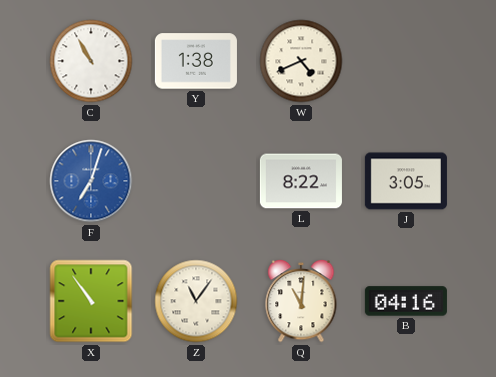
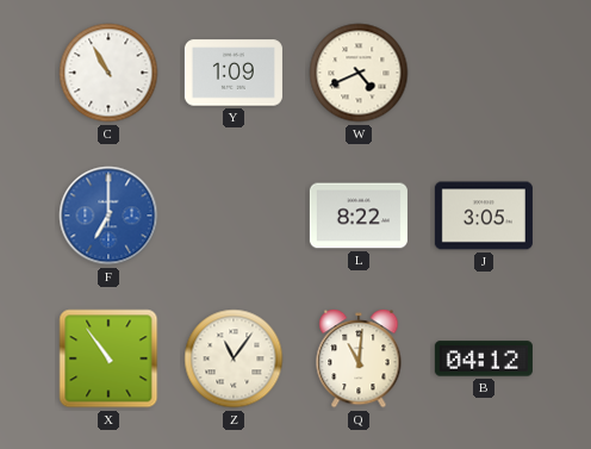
Y: 1:38 -> 1:09
F: 7:03 -> 7:00
B: 04:16 -> 04:12
